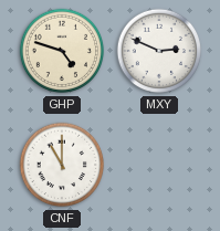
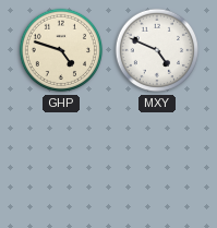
MXY: 2:49 -> 4:49
CNF: 11:00 -> none
